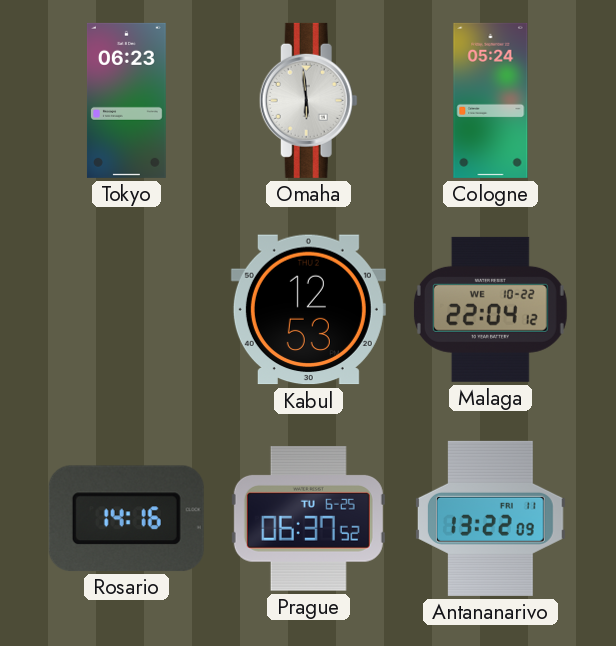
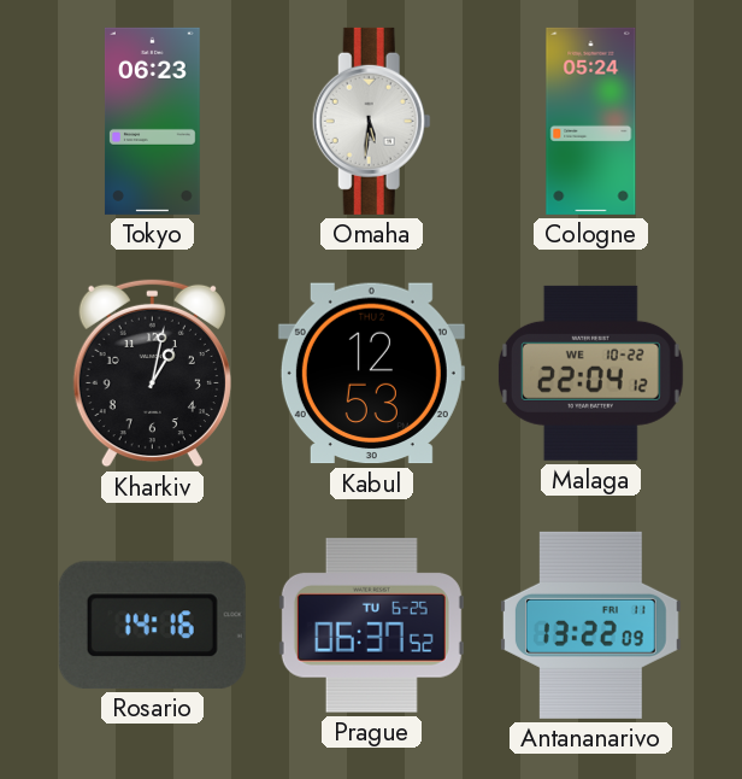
Omaha: 5:59 -> 5:31
Kharkiv: none -> 1:02
